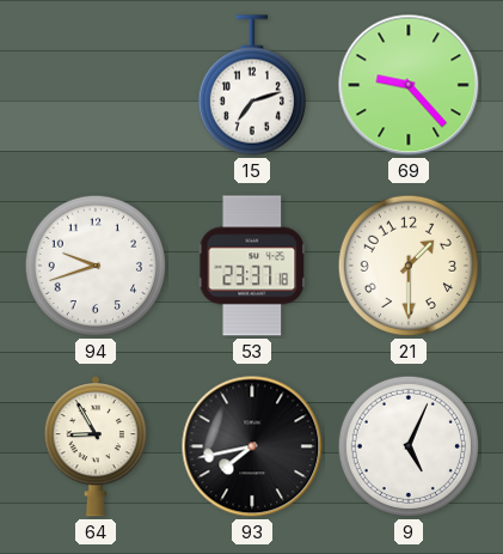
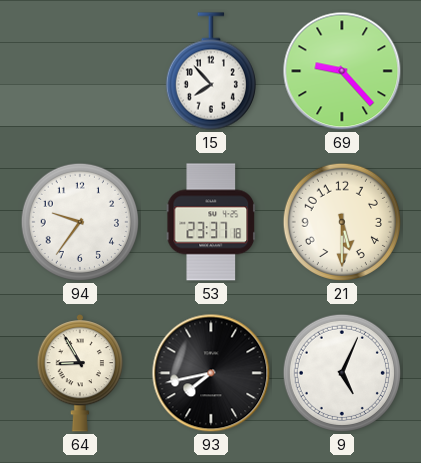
15: 7:12 -> 7:53
94: 9:42 -> 9:36
21: 1:30 -> 5:30
